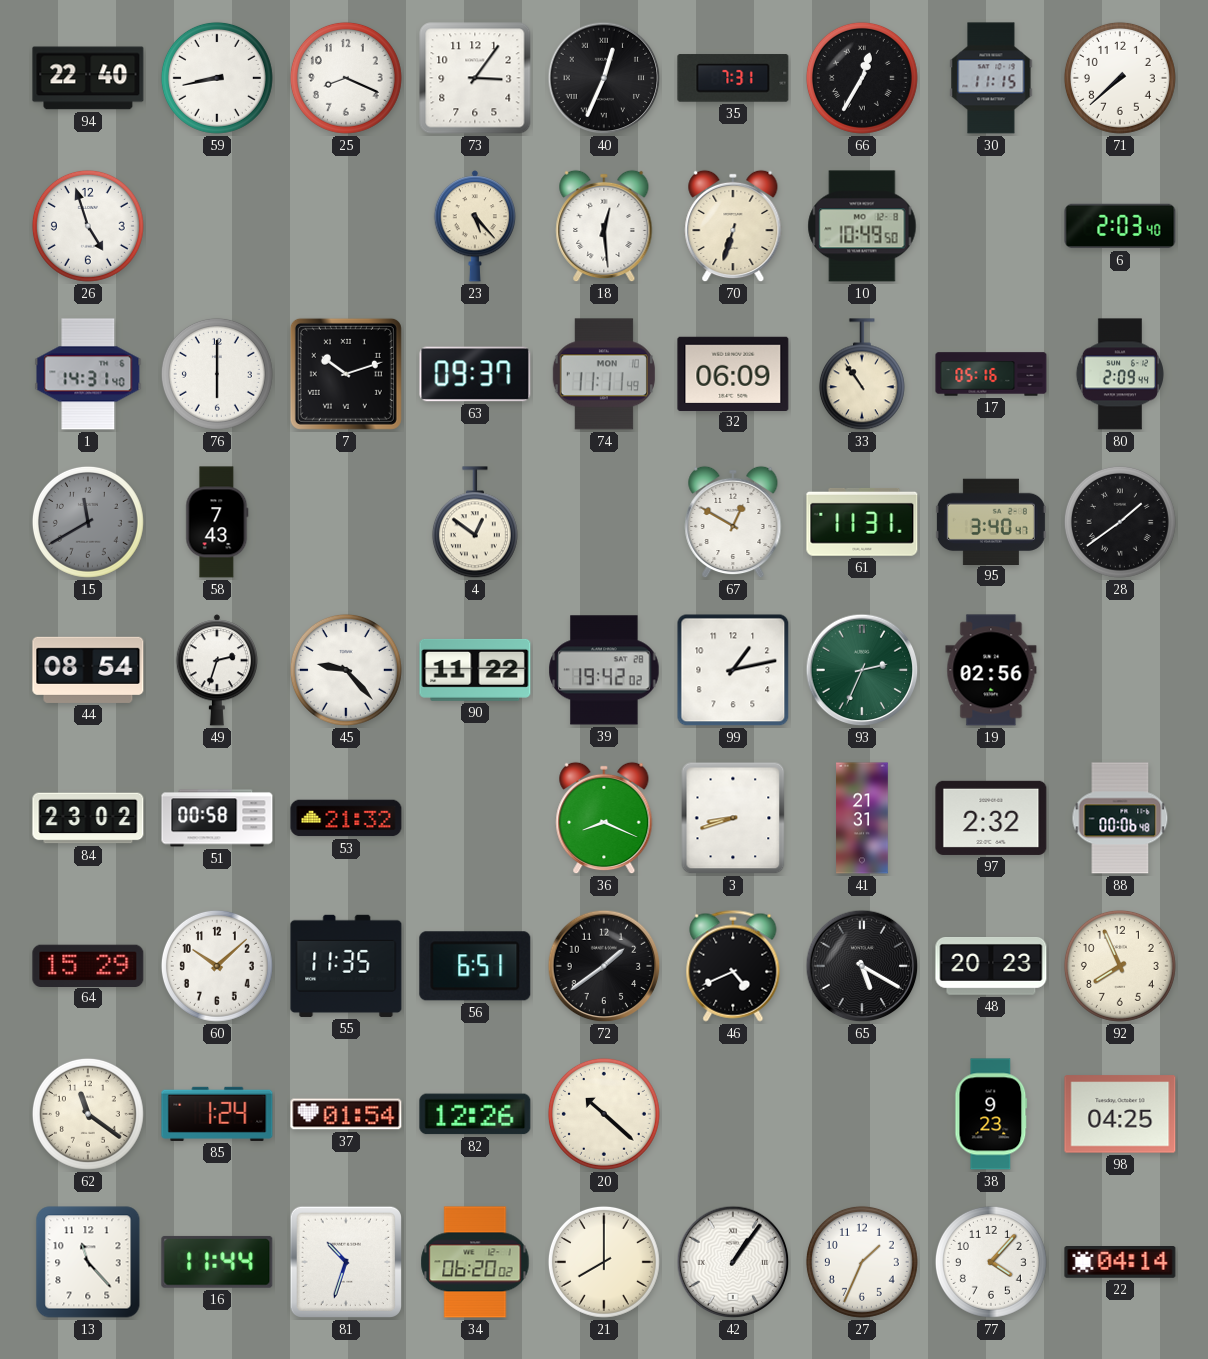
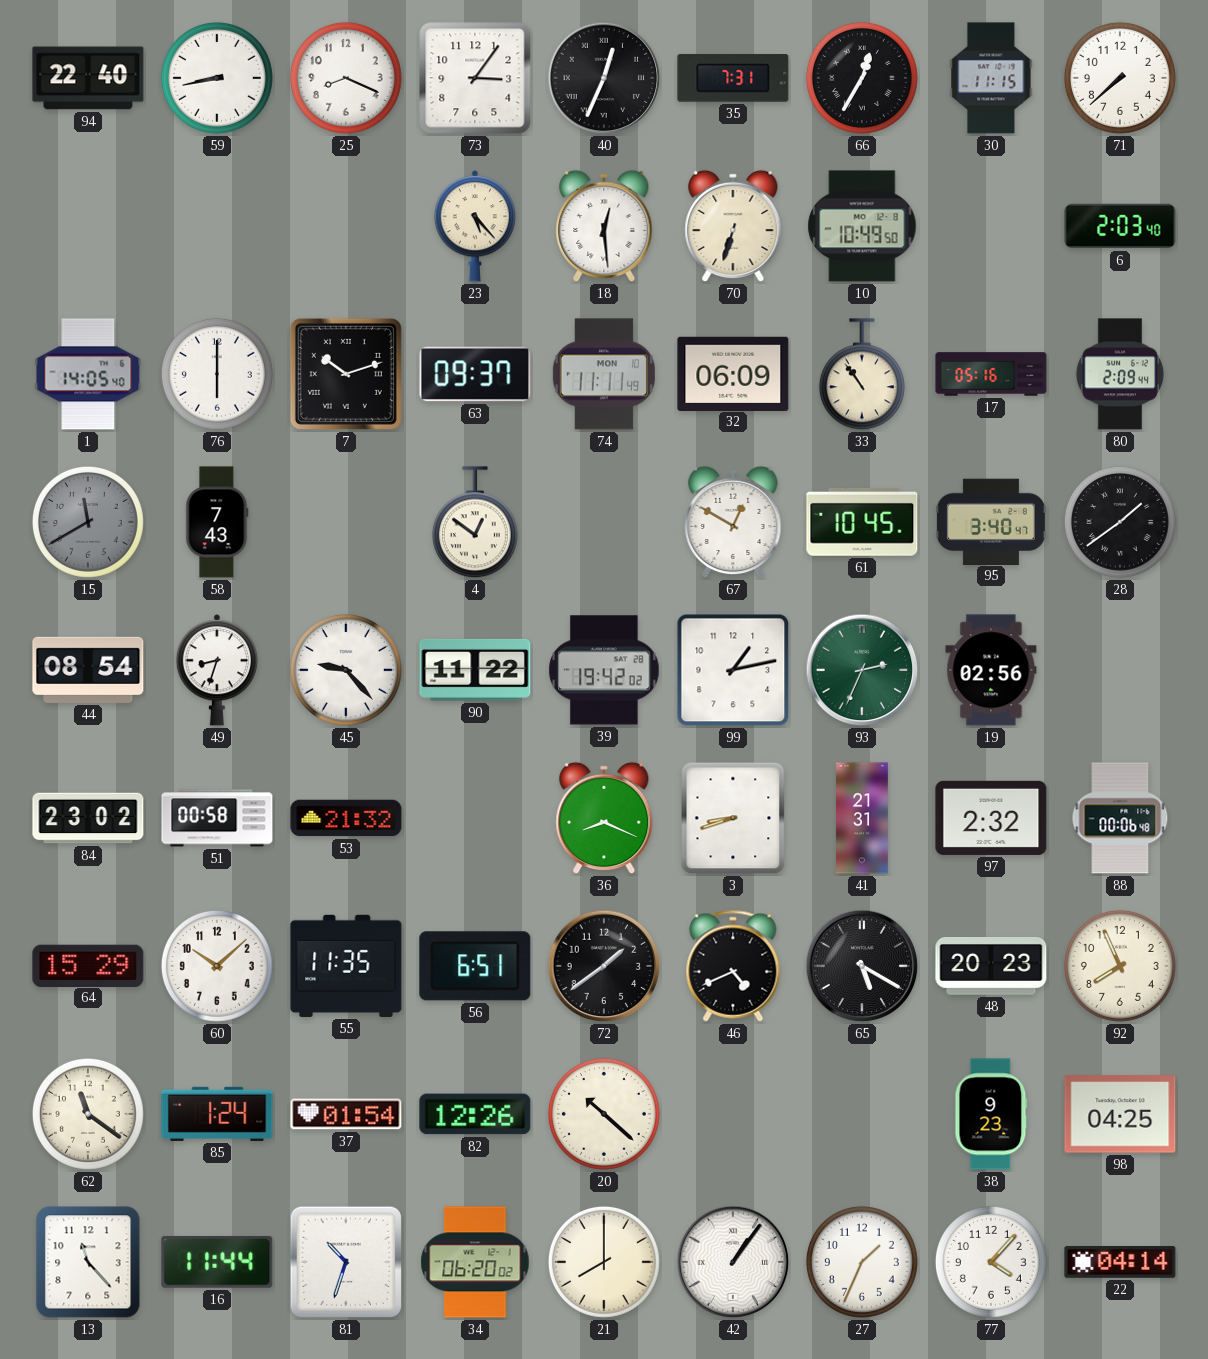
26: 4:57 -> none
1: 14:31 -> 14:05
61: 11:31 -> 10:45
49: 2:33 -> 8:33
